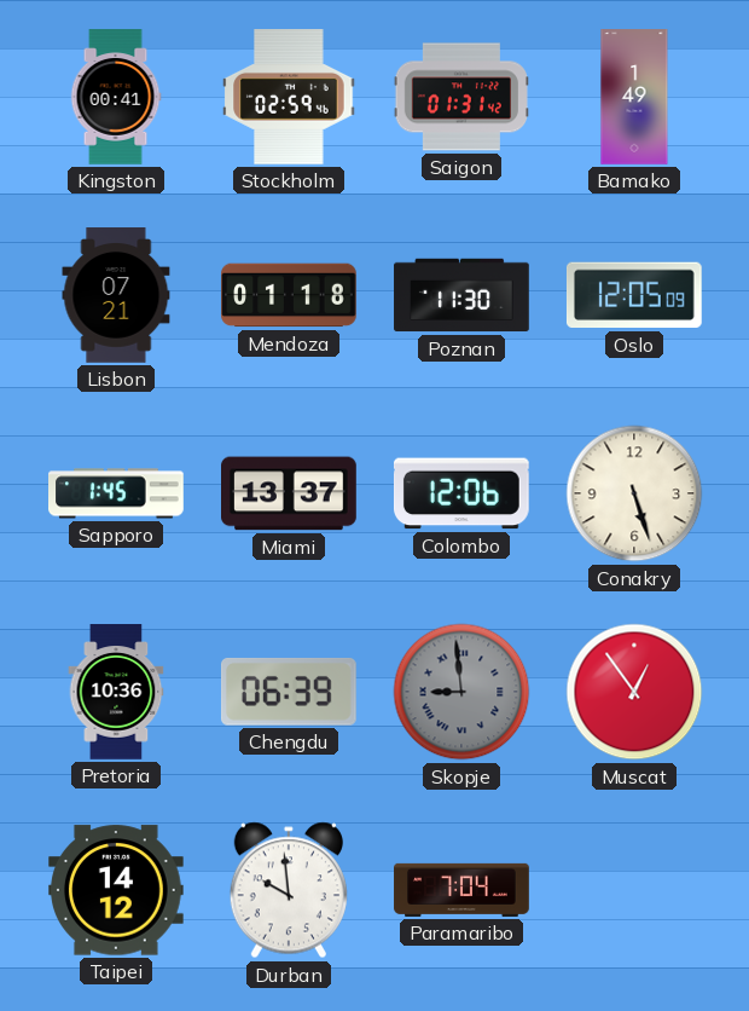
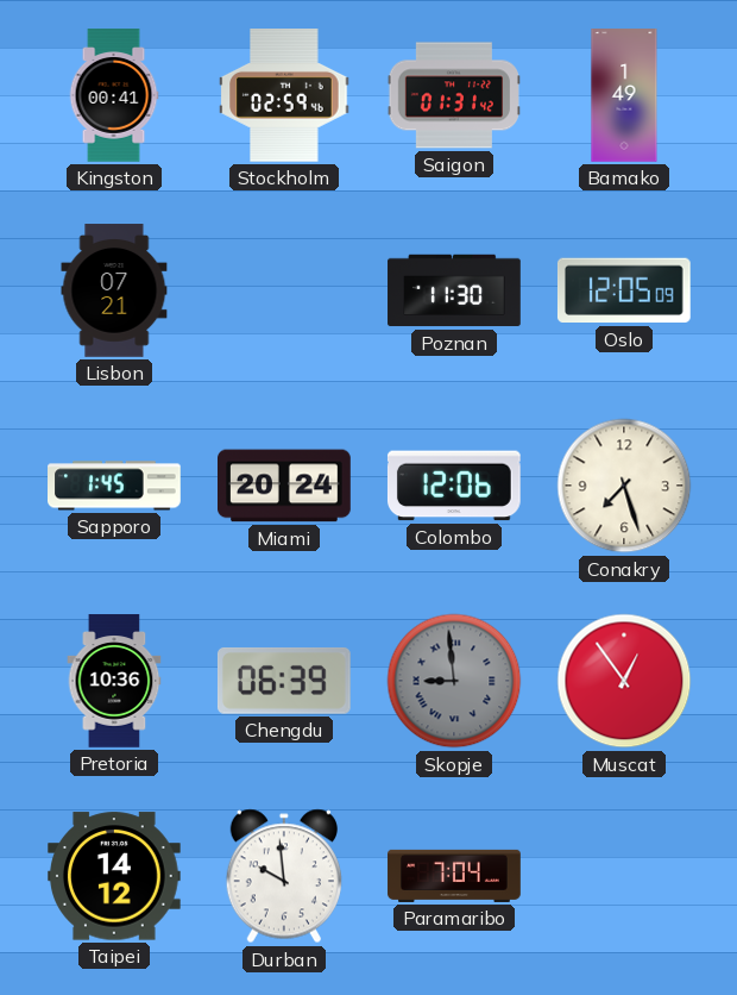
Mendoza: 01:18 -> none
Miami: 13:37 -> 20:24
Conakry: 5:27 -> 7:27
